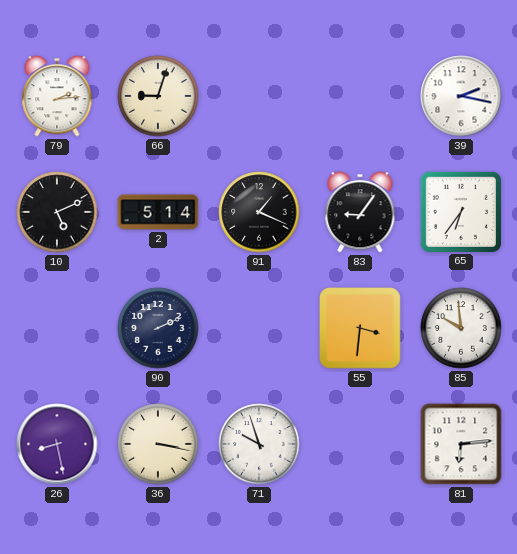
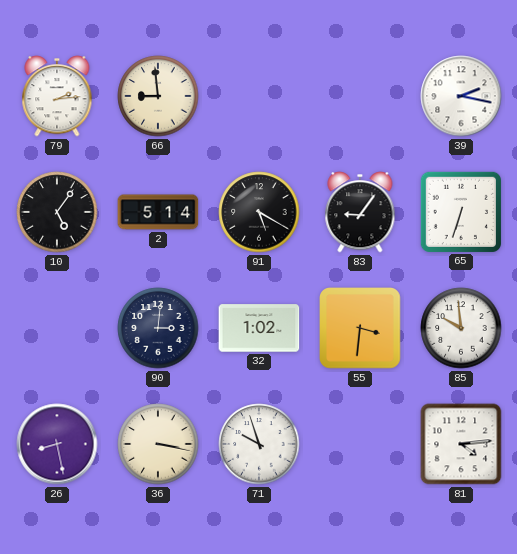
66: 9:03 -> 8:59
10: 5:11 -> 5:06
91: 1:19 -> 5:20
65: 6:36 -> 6:33
90: 2:11 -> 3:01
32: none -> 1:02
81: 6:14 -> 4:14
